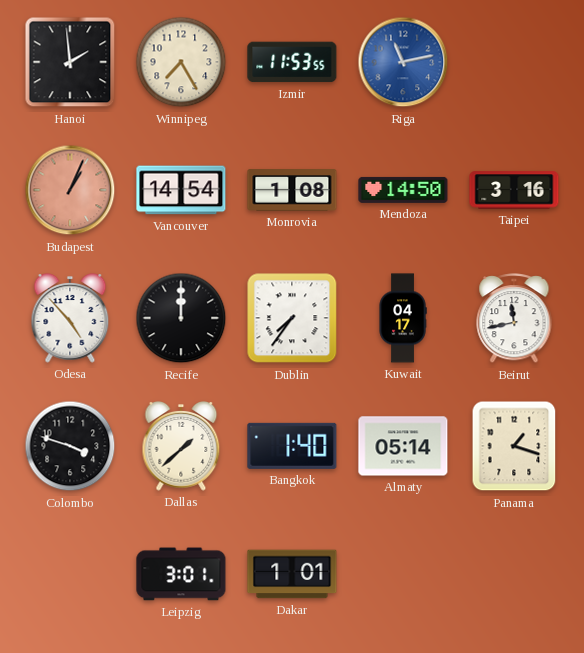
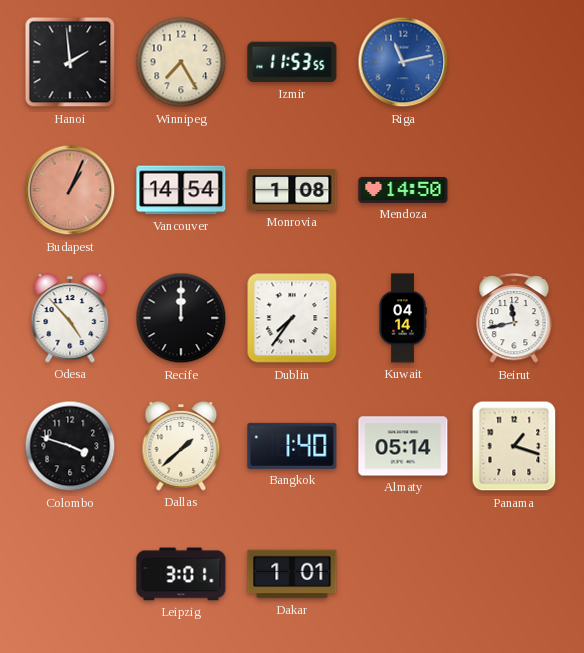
Taipei: 3:16 -> none
Kuwait: 04:17 -> 04:14
